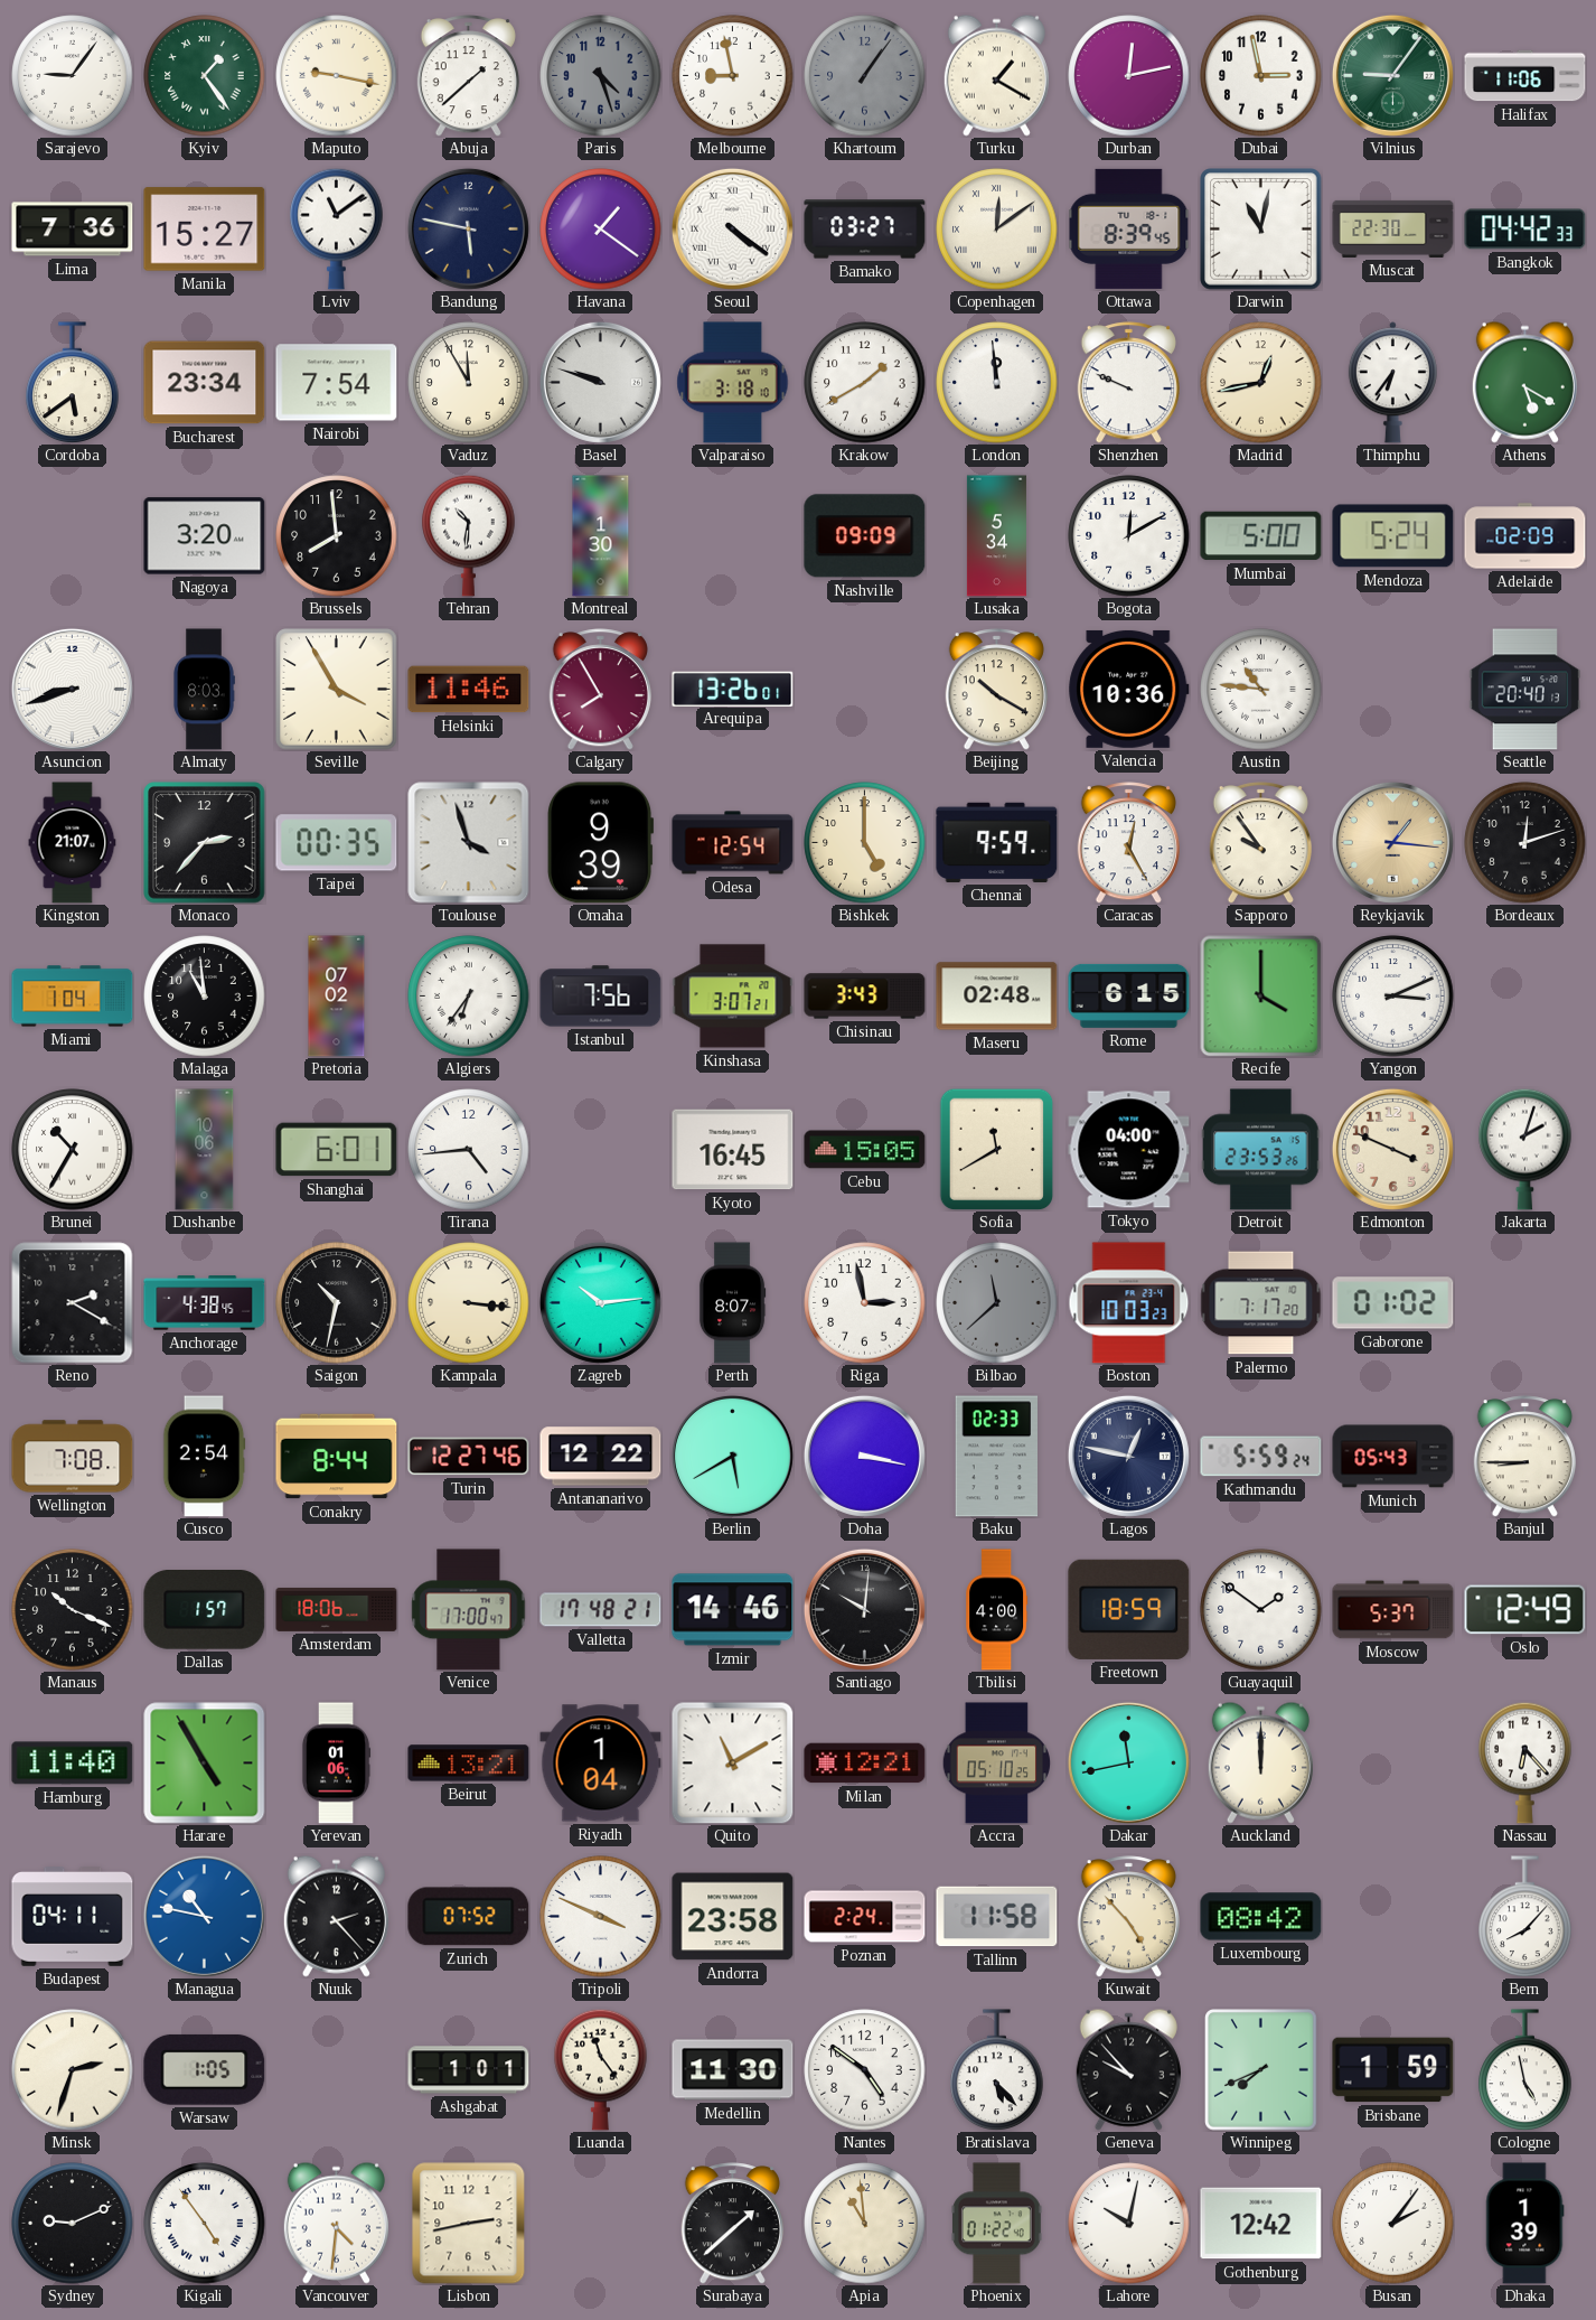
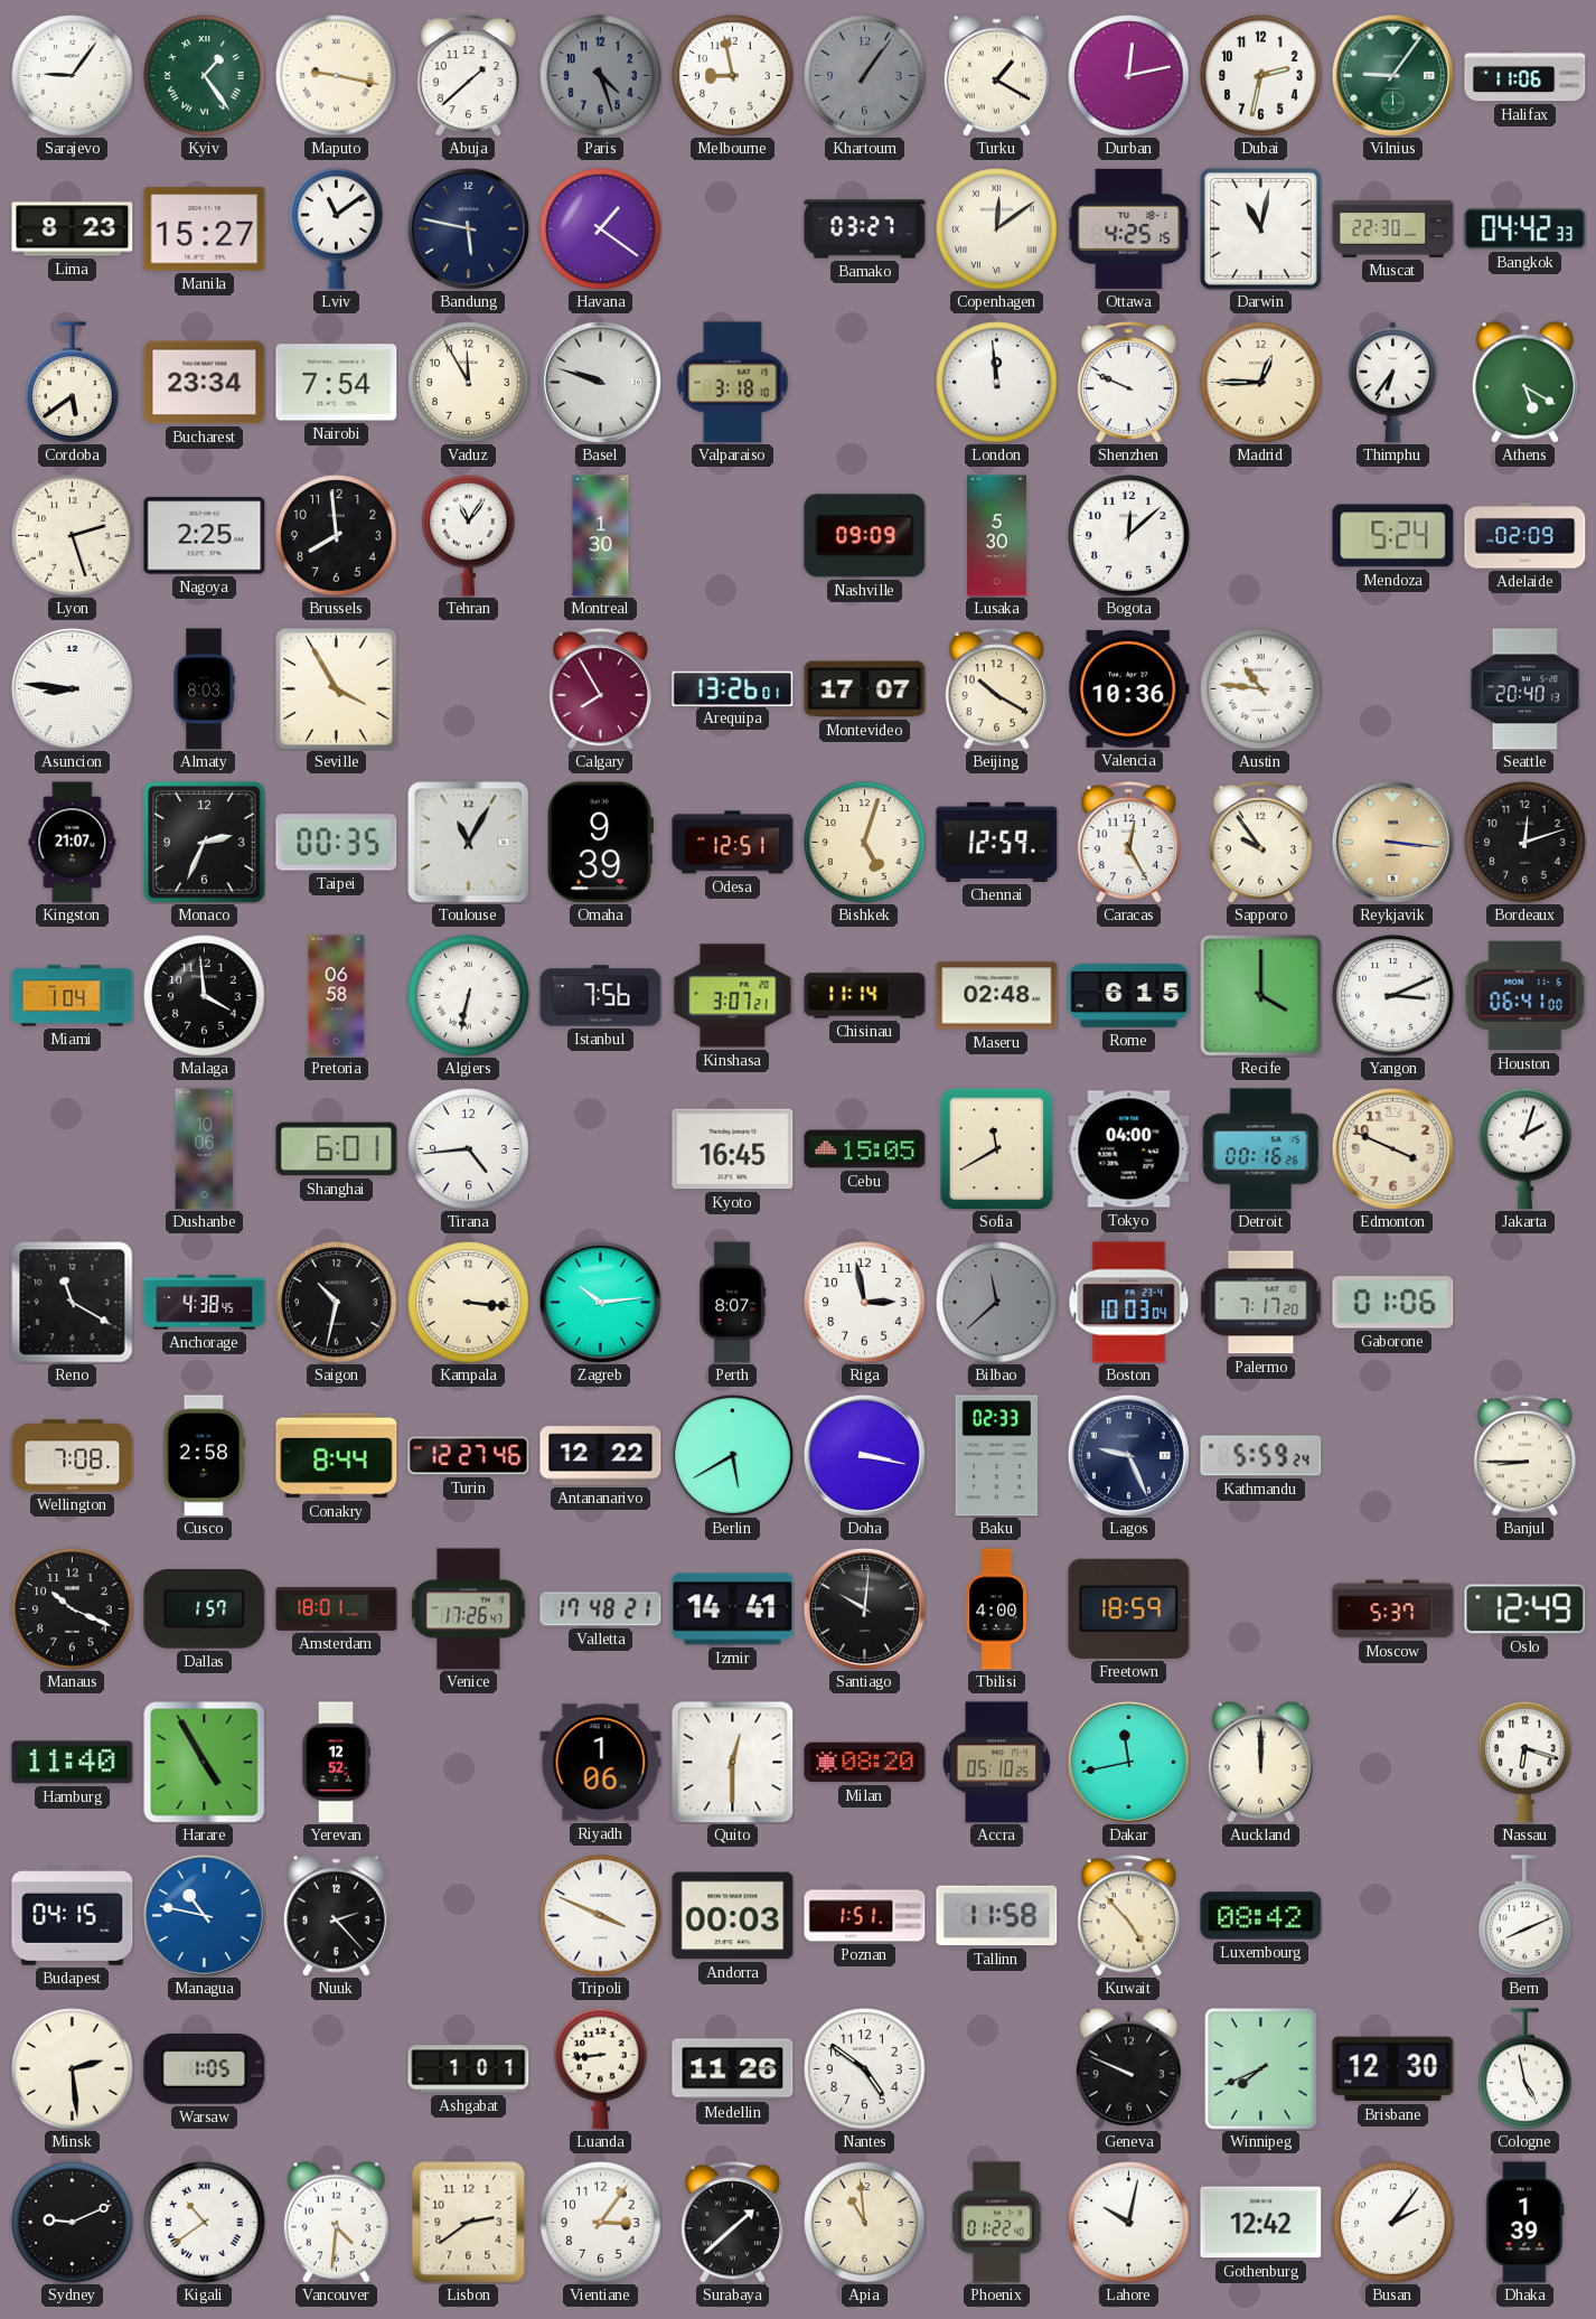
Dubai: 2:58 -> 2:32
Lima: 7:36 -> 8:23
Seoul: 4:21 -> none
Ottawa: 8:39 -> 4:25
Krakow: 1:40 -> none
Madrid: 12:43 -> 12:45
Lyon: none -> 2:27
Nagoya: 3:20 -> 2:25
Tehran: 10:31 -> 11:06
Lusaka: 5:34 -> 5:30
Bogota: 12:10 -> 12:08
Mumbai: 5:00 -> none
Asuncion: 8:42 -> 8:46
Helsinki: 11:46 -> none
Montevideo: none -> 17:07
Monaco: 2:37 -> 2:34
Toulouse: 3:57 -> 11:05
Odesa: 12:54 -> 12:51
Bishkek: 5:00 -> 5:03
Chennai: 9:59 -> 12:59
Reykjavik: 1:16 -> 3:16
Malaga: 10:59 -> 3:59
Pretoria: 07:02 -> 06:58
Algiers: 6:36 -> 6:32
Chisinau: 3:43 -> 11:14
Houston: none -> 06:41
Brunei: 10:35 -> none
Detroit: 23:53 -> 00:16
Reno: 2:20 -> 11:20
Boston: 10:03:23 -> 10:03:04
Gaborone: 01:02 -> 01:06
Cusco: 2:54 -> 2:58
Lagos: 12:47 -> 9:26
Munich: 05:43 -> none
Amsterdam: 18:06 -> 18:01
Venice: 17:00 -> 17:26
Izmir: 14:46 -> 14:41
Guayaquil: 1:51 -> none
Yerevan: 01:06 -> 12:52
Beirut: 13:21 -> none
Riyadh: 1:04 -> 1:06
Quito: 11:10 -> 12:30
Milan: 12:21 -> 08:20
Nassau: 6:23 -> 6:18
Budapest: 04:11 -> 04:15
Zurich: 07:52 -> none
Andorra: 23:58 -> 00:03
Poznan: 2:24 -> 1:51
Bern: 8:07 -> 8:11
Minsk: 2:33 -> 2:29
Luanda: 11:24 -> 8:44
Medellin: 11:30 -> 11:26
Bratislava: 5:23 -> none
Geneva: 9:53 -> 9:49
Brisbane: 1:59 -> 12:30
Kigali: 4:54 -> 10:39
Lisbon: 2:43 -> 2:39
Vientiane: none -> 3:06
